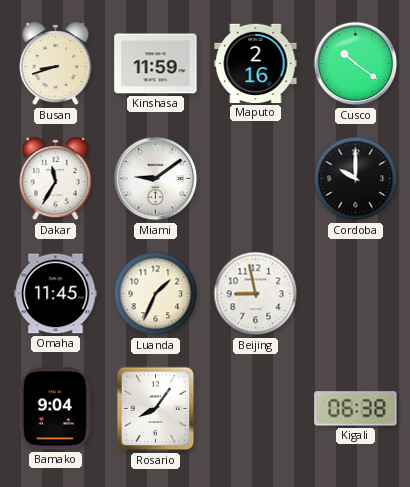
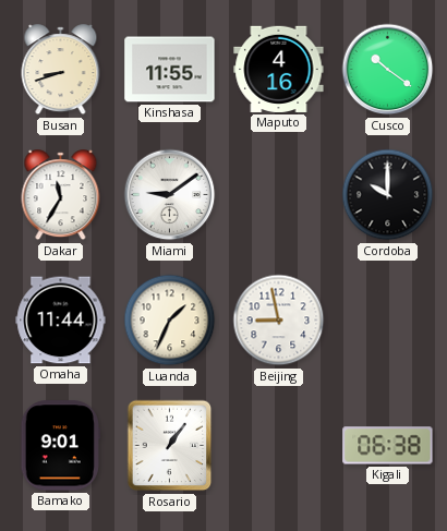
Kinshasa: 11:59 -> 11:55
Maputo: 2:16 -> 4:16
Omaha: 11:45 -> 11:44
Bamako: 9:04 -> 9:01
Rosario: 8:06 -> 1:06
